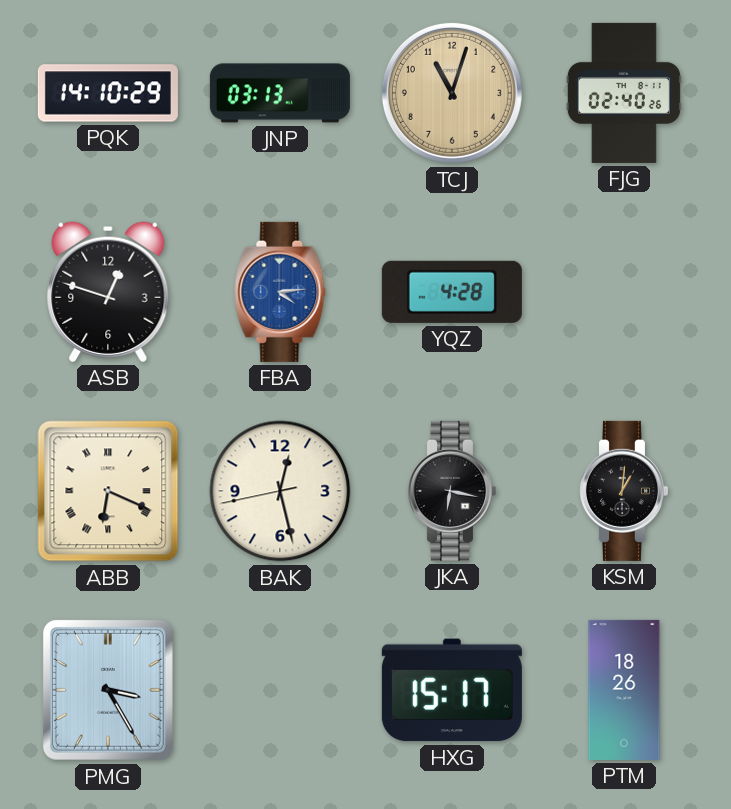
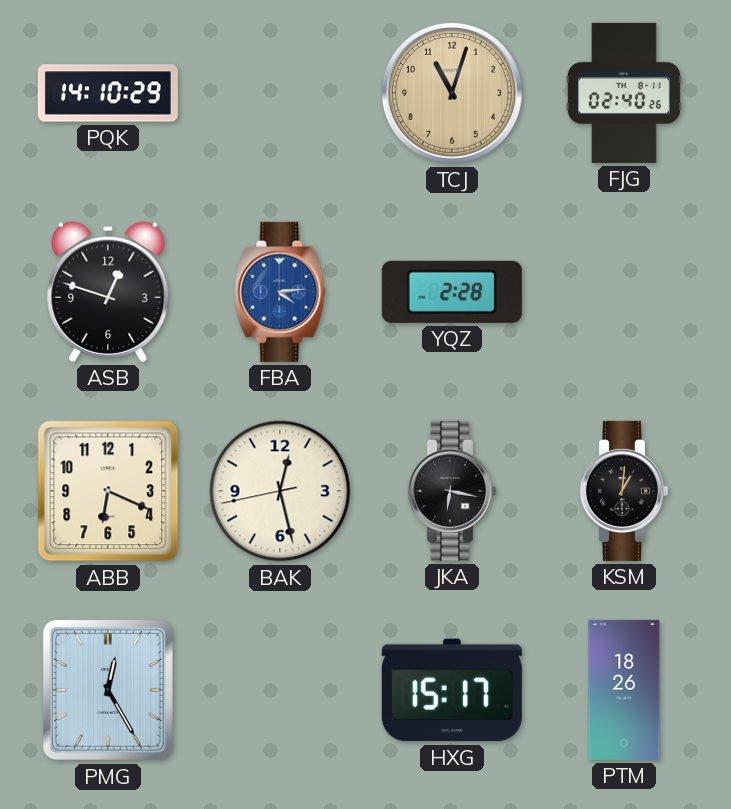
JNP: 03:13 -> none
YQZ: 4:28 -> 2:28
ABB numerals: Roman -> Arabic
PMG: 3:25 -> 12:25
